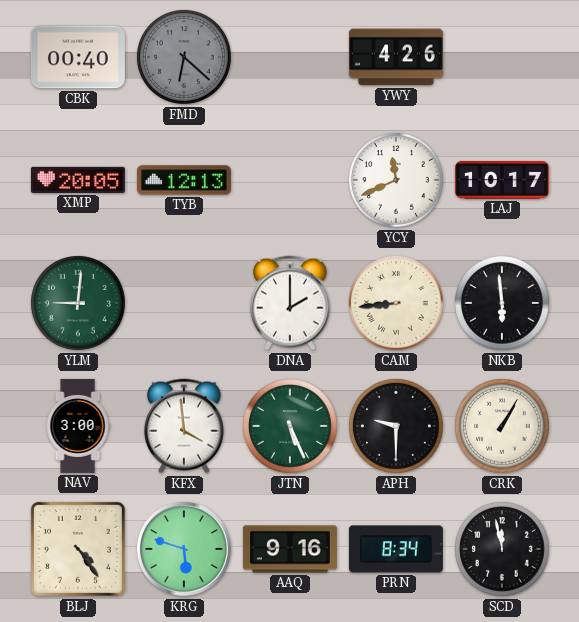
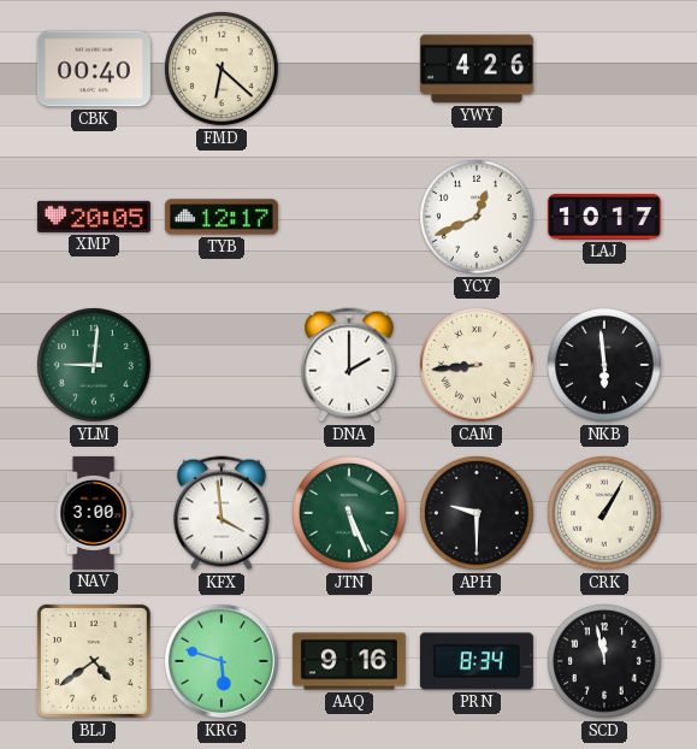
FMD dial: grey -> cream
TYB: 12:13 -> 12:17
YCY: 11:41 -> 12:41
BLJ: 4:24 -> 4:39
